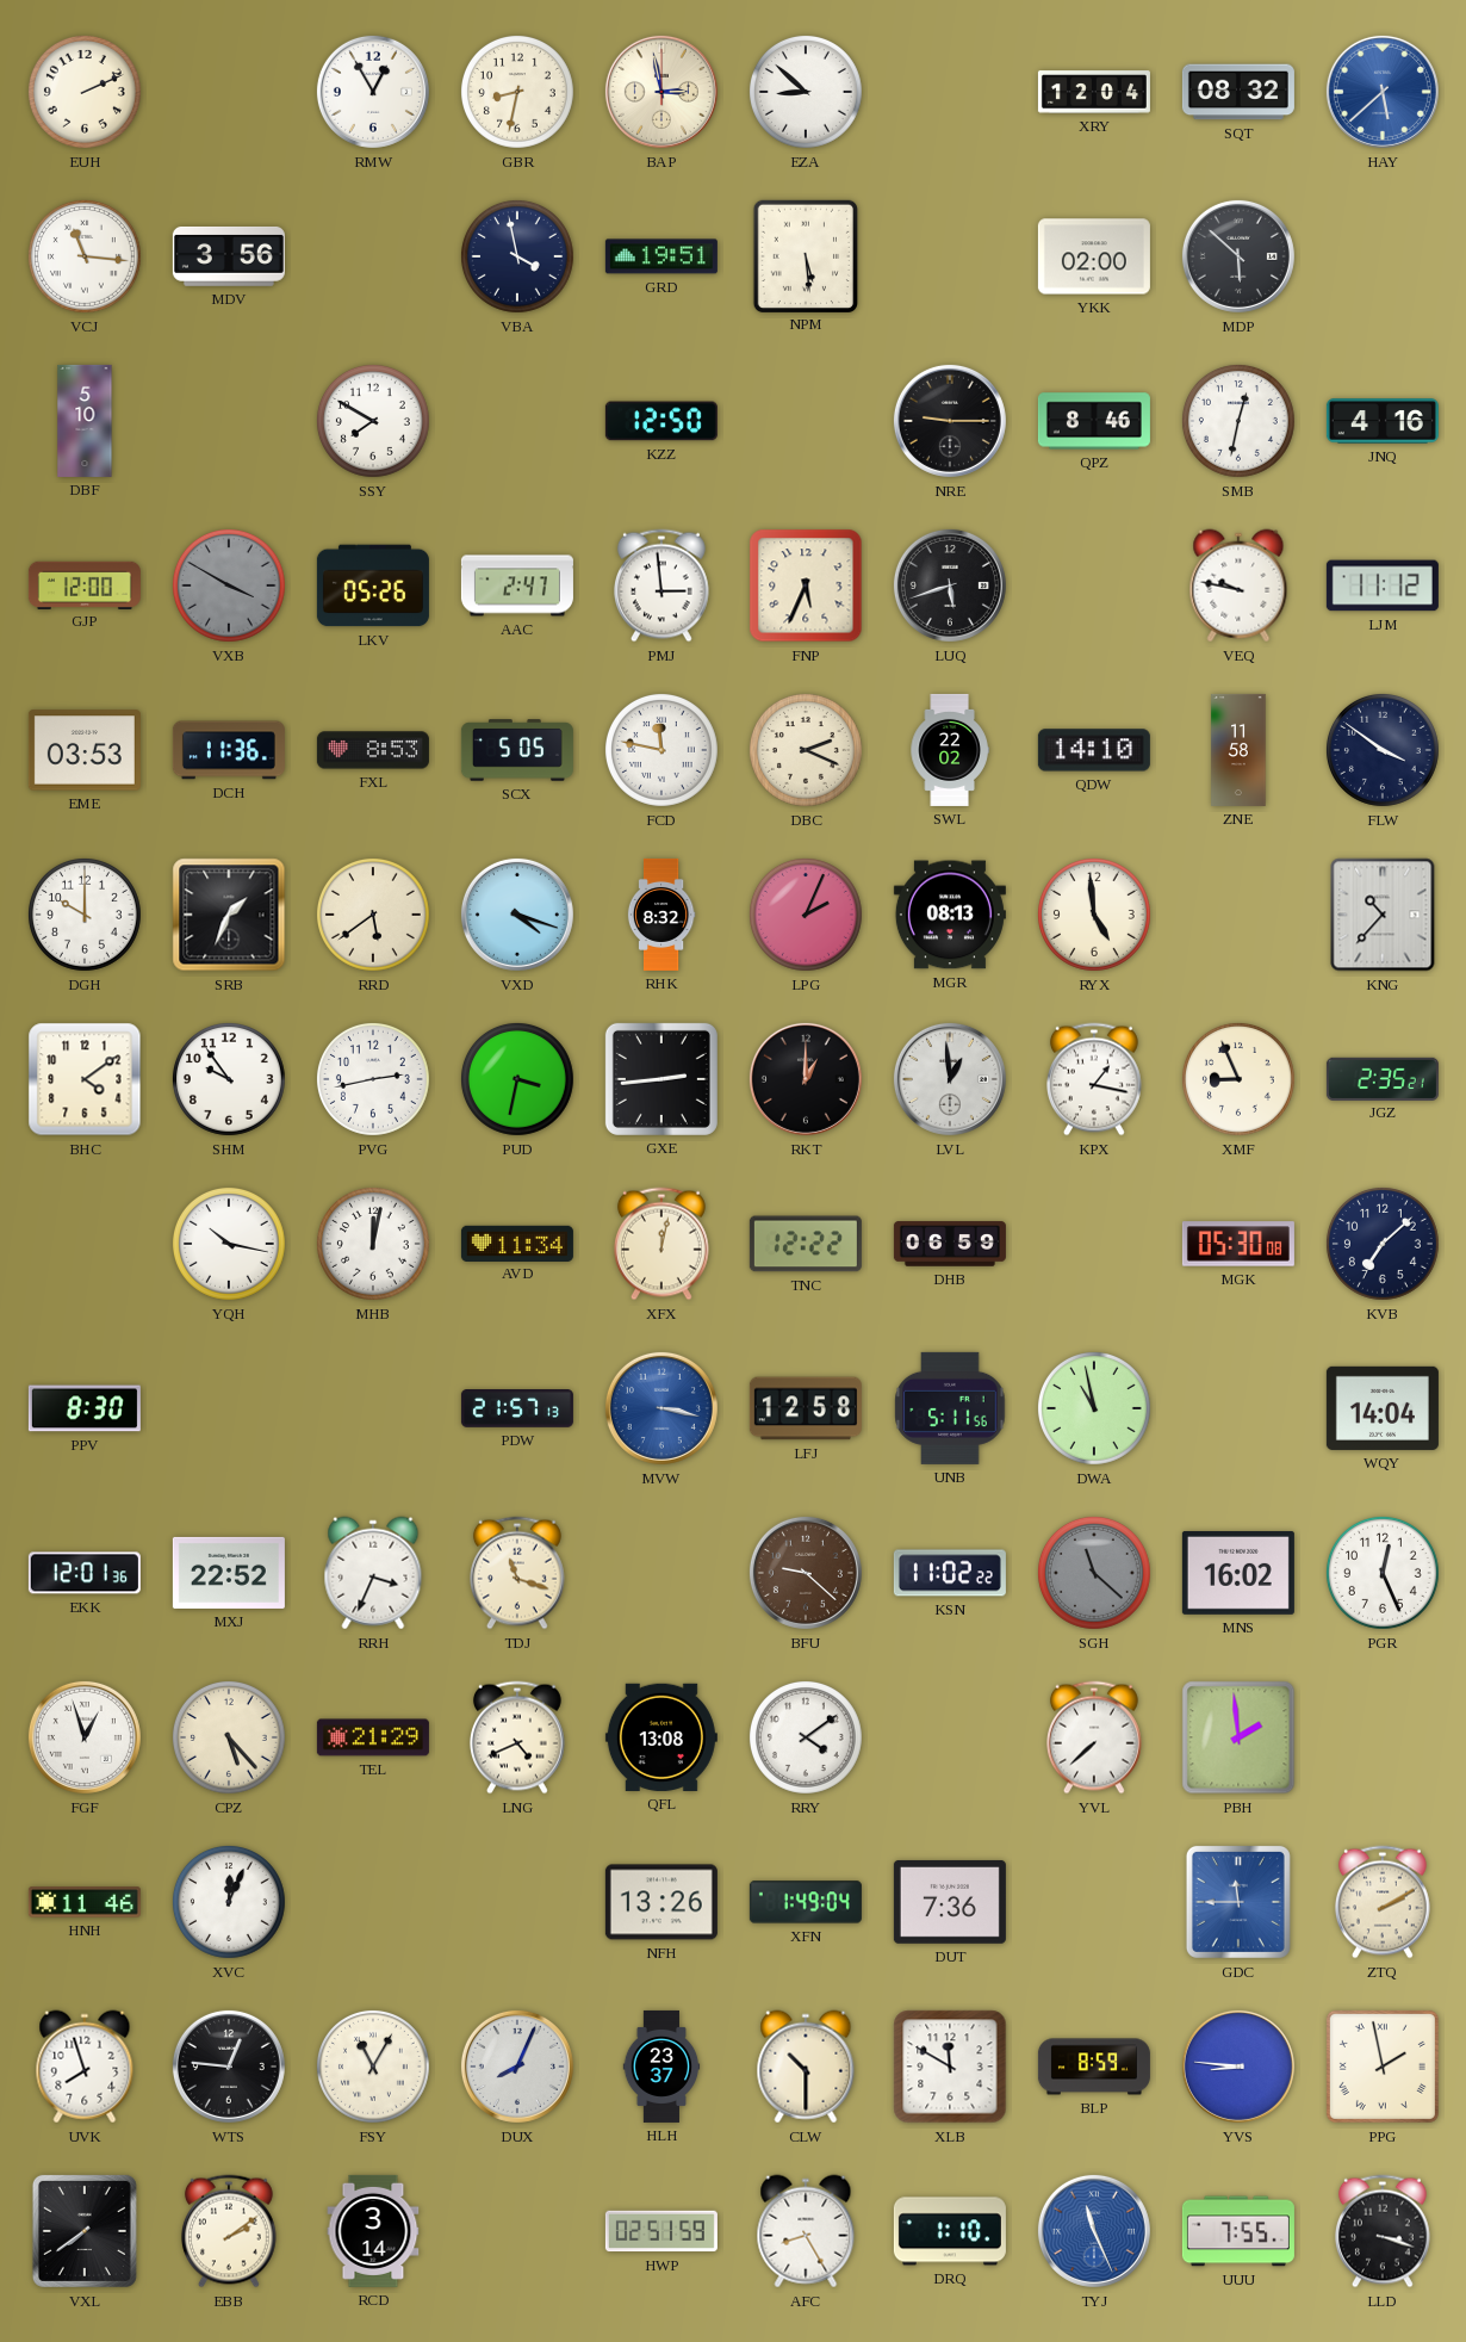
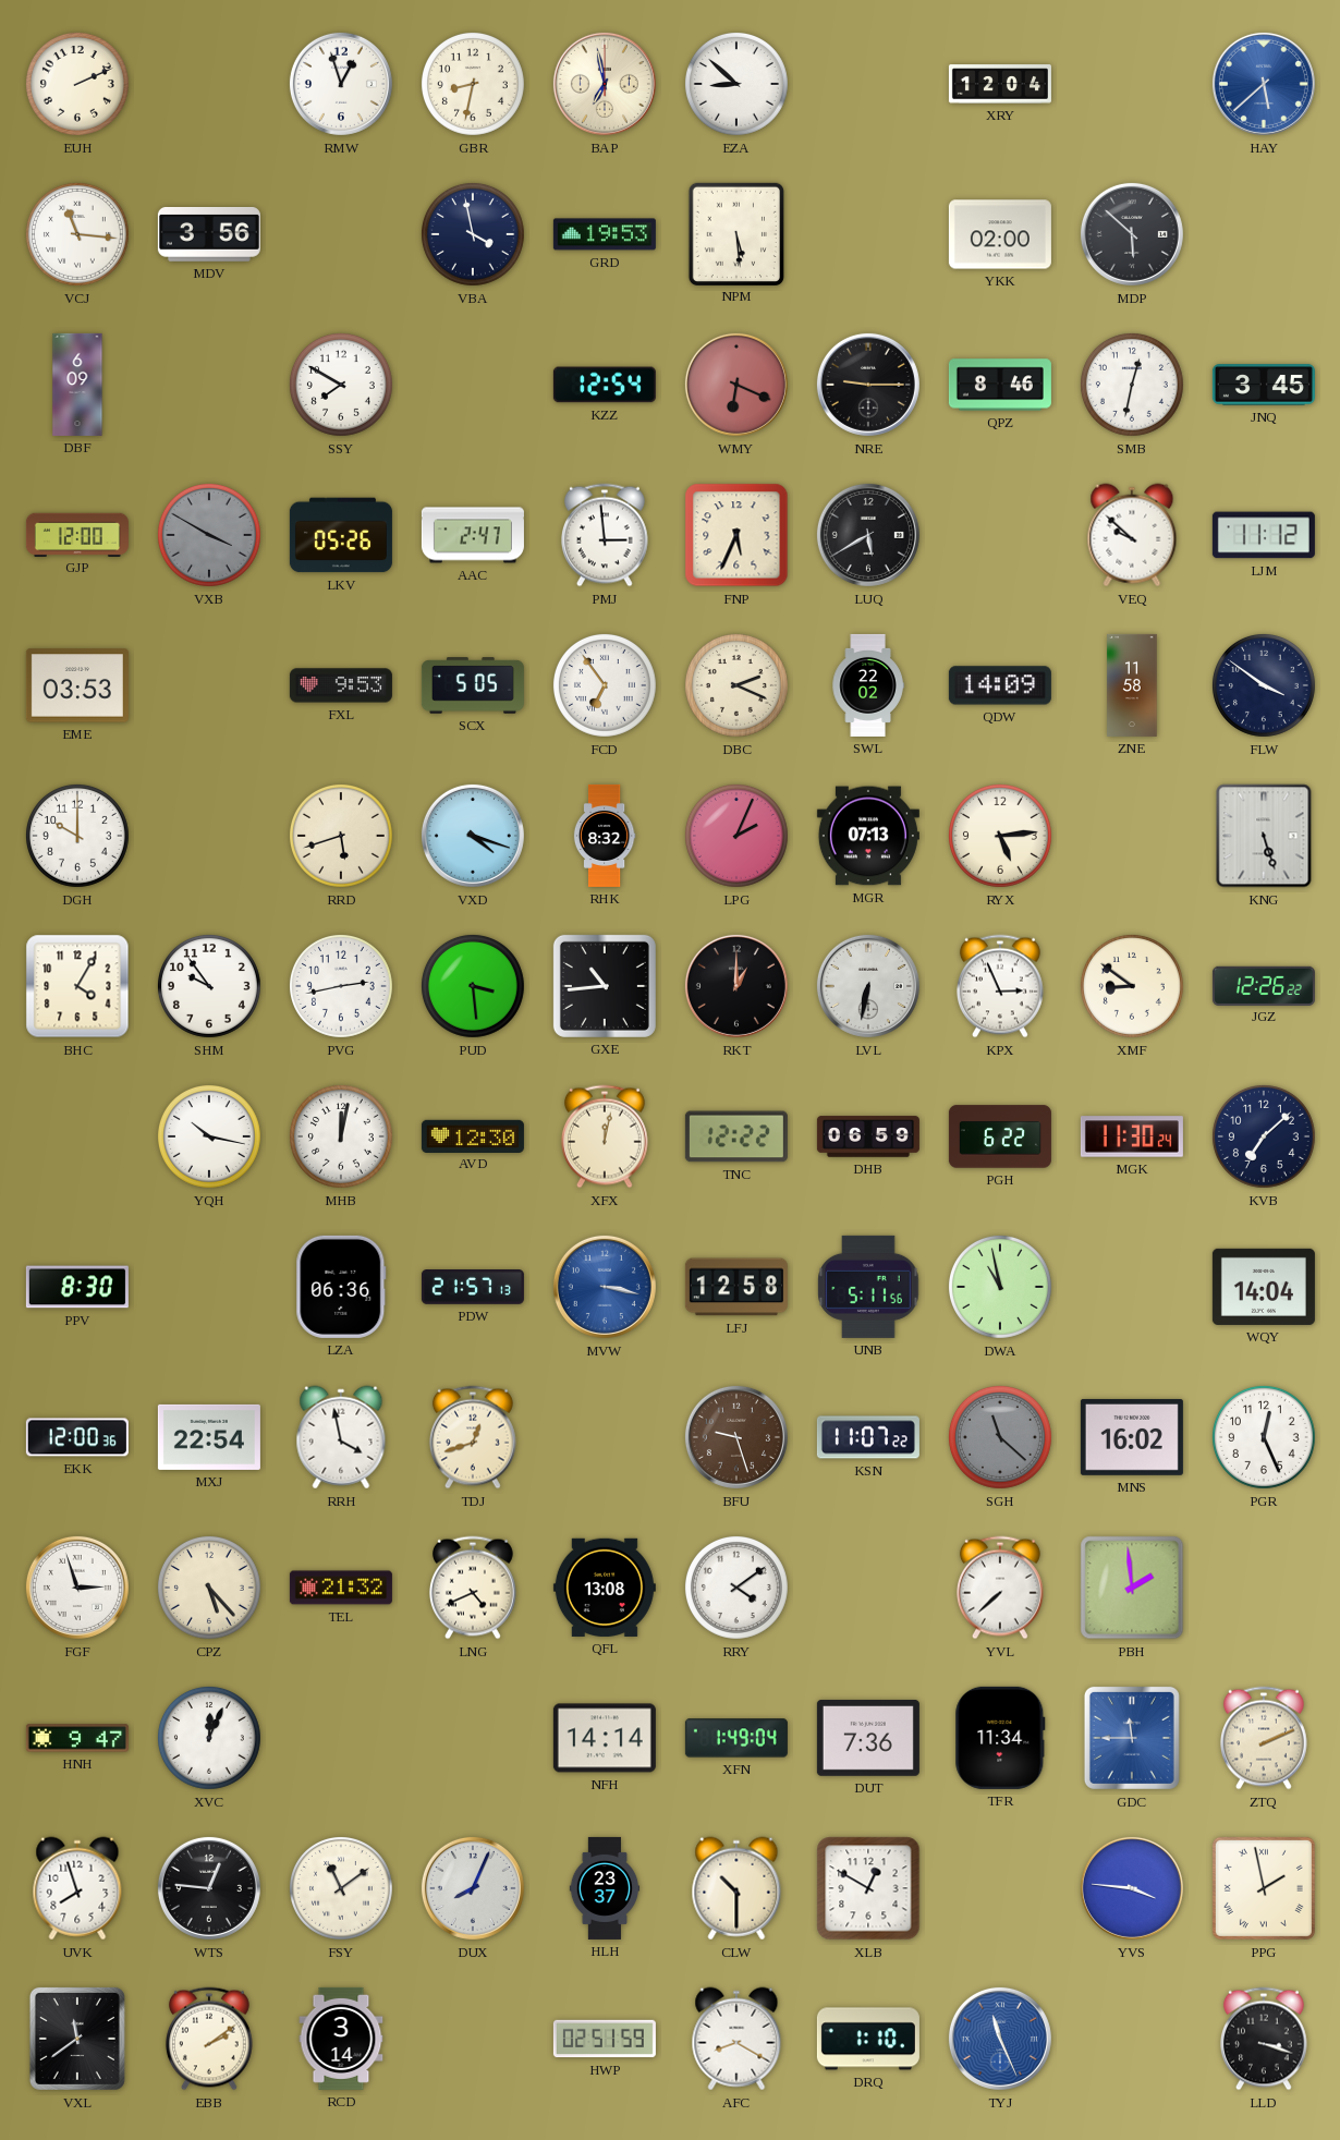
RMW: 12:55 -> 12:57
BAP: 2:58 -> 6:58
SQT: 08:32 -> none
GRD: 19:51 -> 19:53
DBF: 5:10 -> 6:09
KZZ: 12:50 -> 12:54
WMY: none -> 6:19
JNQ: 4:16 -> 3:45
LUQ: 5:42 -> 5:40
VEQ: 9:47 -> 9:52
DCH: 11:36 -> none
FXL: 8:53 -> 9:53
FCD: 11:47 -> 6:54
QDW: 14:10 -> 14:09
SRB: 1:34 -> none
RRD: 5:39 -> 5:42
MGR: 08:13 -> 07:13
RYX: 4:59 -> 5:14
KNG: 10:37 -> 5:27
BHC: 4:09 -> 4:05
PUD: 3:32 -> 3:29
GXE: 2:44 -> 10:44
LVL: 12:59 -> 6:32
KPX: 1:17 -> 2:56
XMF: 8:56 -> 8:51
JGZ: 2:35 -> 12:26
AVD: 11:34 -> 12:30
PGH: none -> 6:22
MGK: 05:30 -> 11:30
LZA: none -> 06:36
EKK: 12:01 -> 12:00
MXJ: 22:52 -> 22:54
RRH: 3:34 -> 3:58
TDJ: 11:18 -> 12:42
BFU: 9:22 -> 9:27
KSN: 11:02 -> 11:07
FGF: 12:57 -> 2:57
TEL: 21:29 -> 21:32
HNH: 11:46 -> 9:47
NFH: 13:26 -> 14:14
TFR: none -> 11:34
ZTQ: 2:10 -> 2:11
FSY: 11:05 -> 11:09
XLB: 11:50 -> 12:50
BLP: 8:59 -> none
YVS: 8:46 -> 3:46
VXL: 7:39 -> 11:39
AFC: 8:25 -> 8:20
UUU: 7:55 -> none
